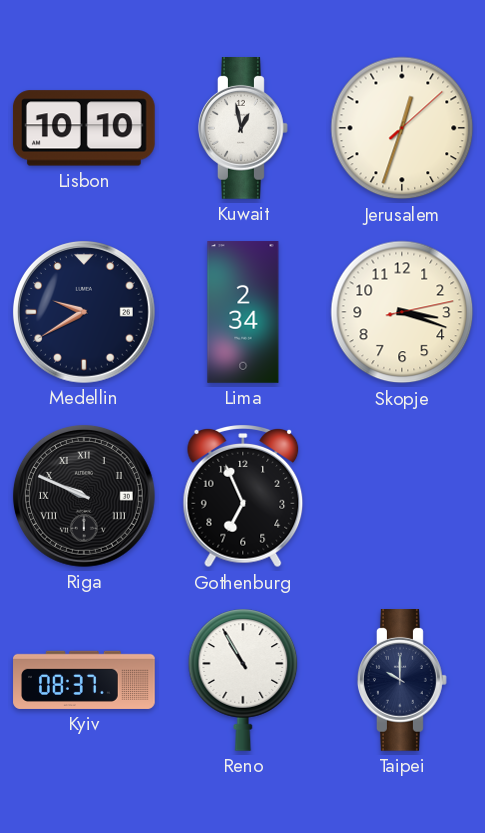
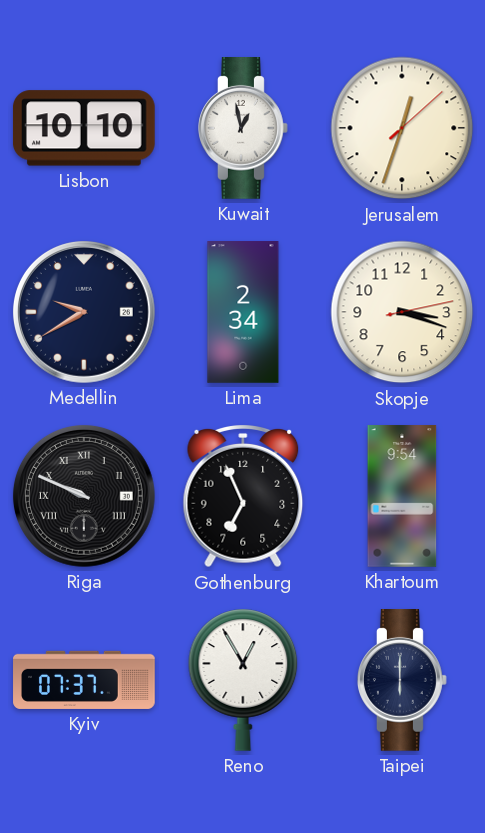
Khartoum: none -> 9:54
Kyiv: 08:37 -> 07:37
Reno: 10:55 -> 12:55
Taipei: 10:00 -> 6:00
